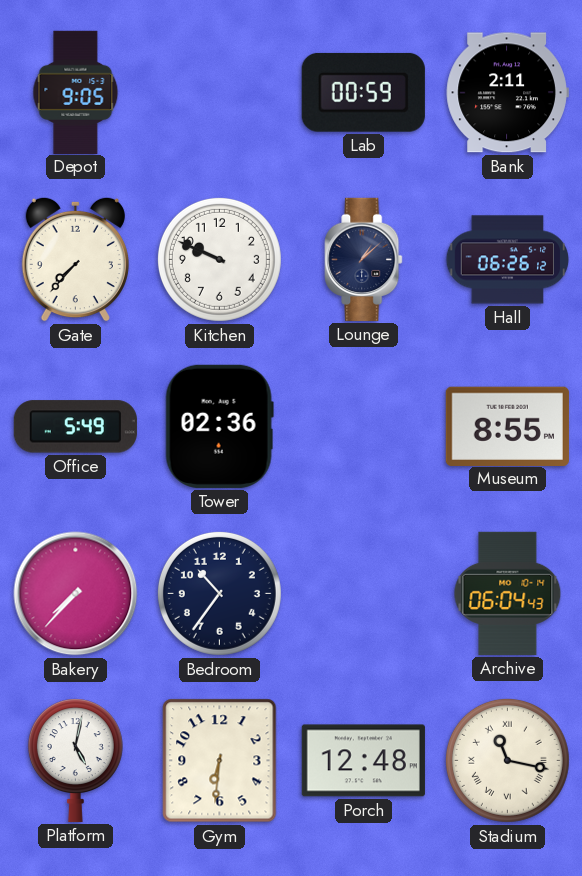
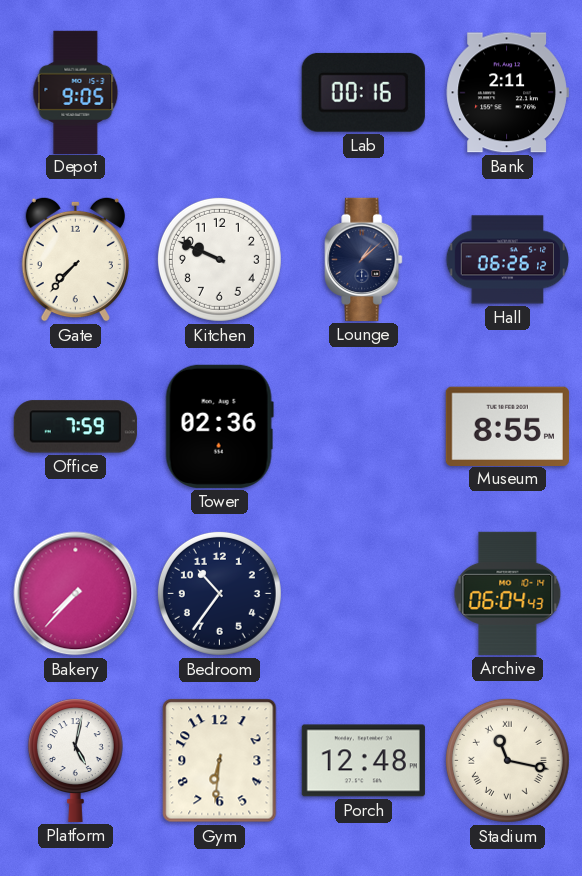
Lab: 00:59 -> 00:16
Office: 5:49 -> 7:59
